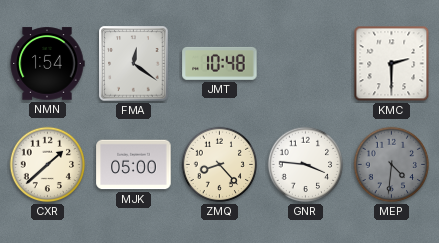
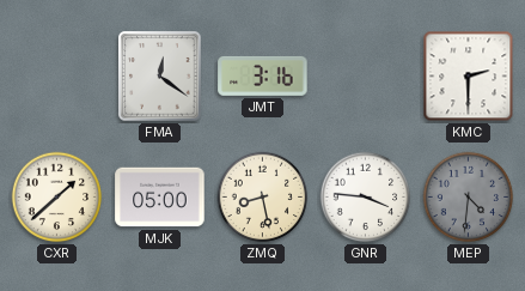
NMN: 1:54 -> none
JMT: 10:48 -> 3:16
ZMQ: 8:23 -> 8:28
